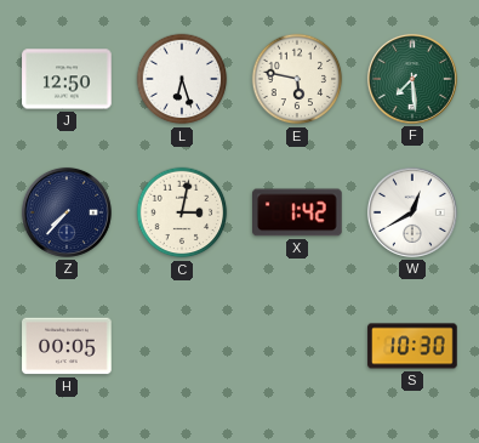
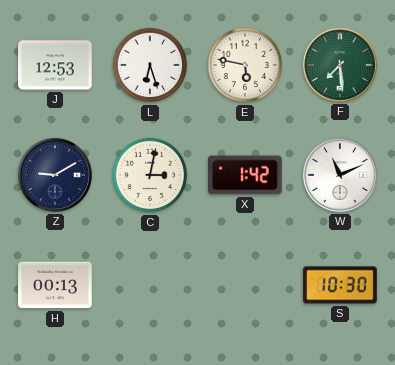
J: 12:50 -> 12:53
Z: 7:37 -> 9:10
W: 12:40 -> 11:11
H: 00:05 -> 00:13
